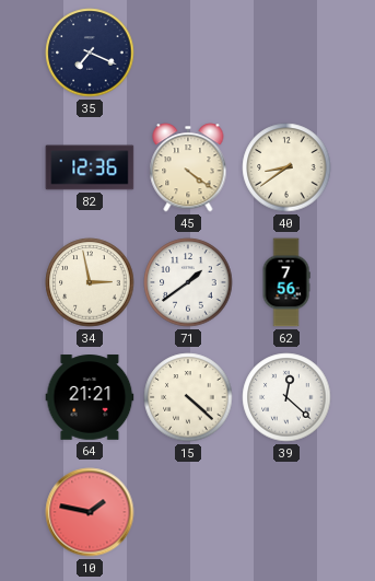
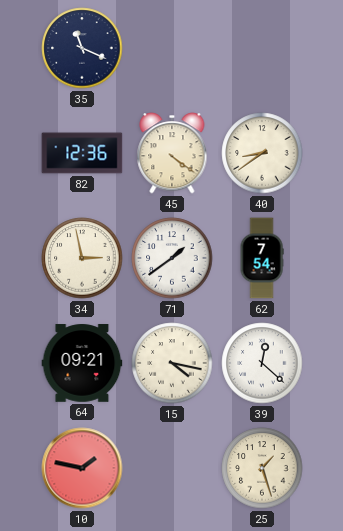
35: 7:19 -> 11:19
62: 7:56 -> 7:54
64: 21:21 -> 09:21
15: 4:22 -> 4:17
25: none -> 1:27
